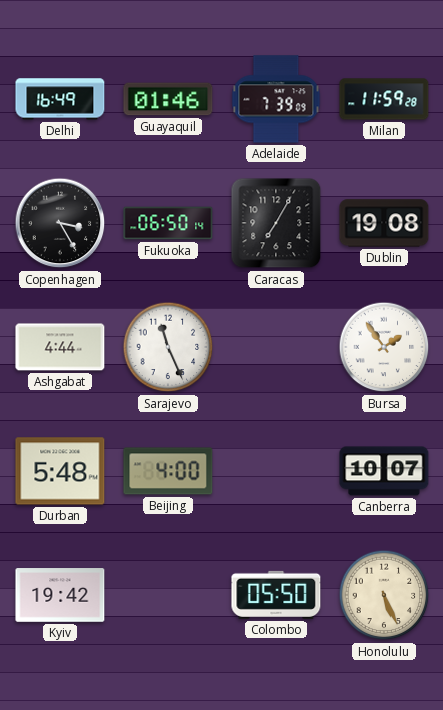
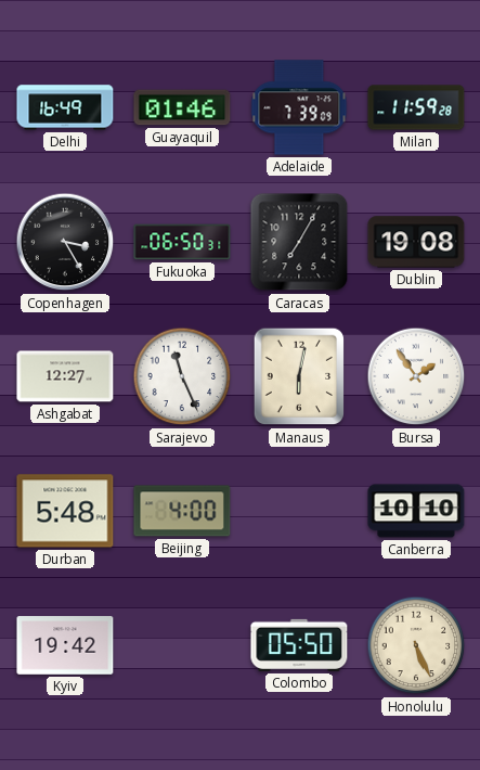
Fukuoka: 06:50:14 -> 06:50:31
Ashgabat: 4:44 -> 12:27
Manaus: none -> 6:02
Canberra: 10:07 -> 10:10
